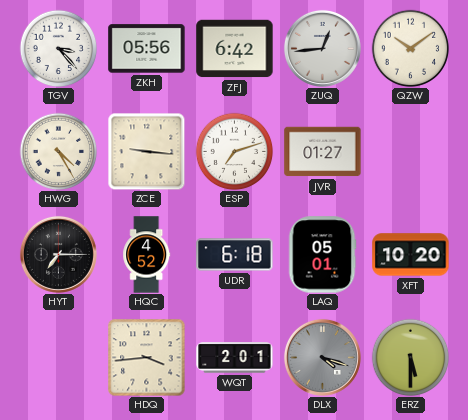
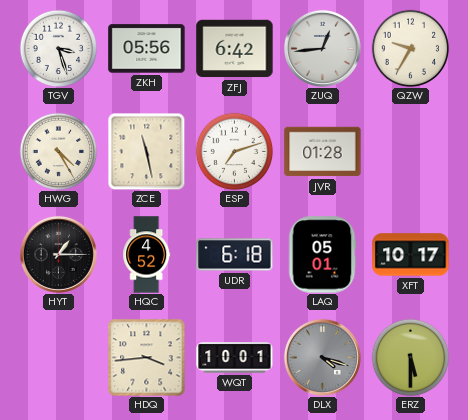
TGV: 3:23 -> 3:27
QZW: 10:09 -> 9:35
ZCE: 9:16 -> 11:28
JVR: 01:27 -> 01:28
HYT: 7:15 -> 1:15
XFT: 10:20 -> 10:17
WQT: 2:01 -> 10:01
